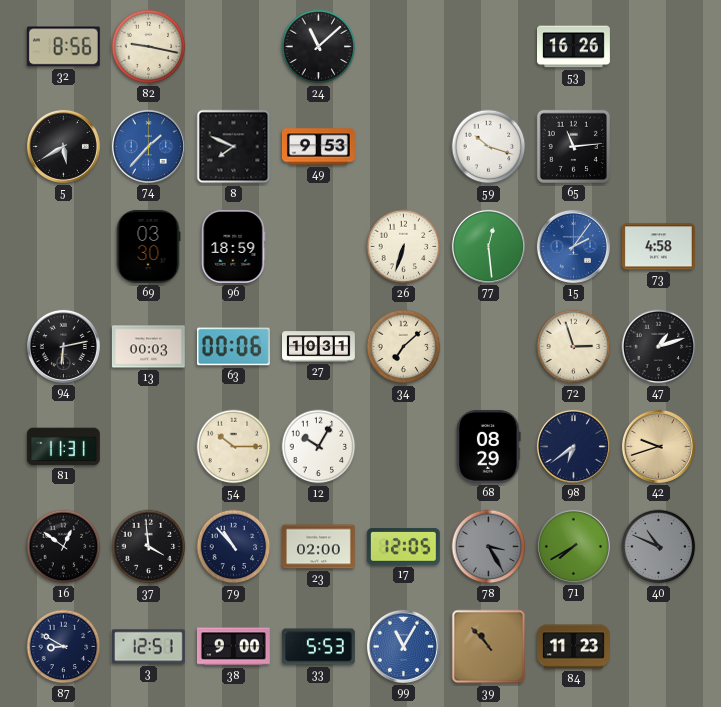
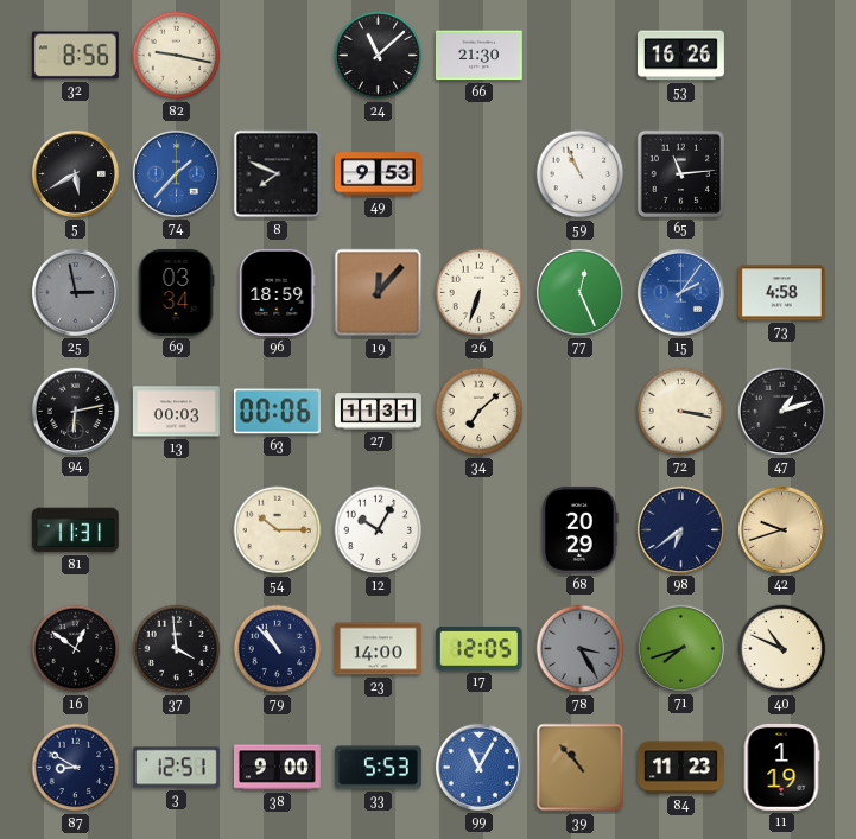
66: none -> 21:30
59: 10:18 -> 10:56
25: none -> 2:58
69: 03:30 -> 03:34
19: none -> 12:07
77: 12:29 -> 12:26
27: 10:31 -> 11:31
72: 2:57 -> 3:17
68: 08:29 -> 20:29
23: 02:00 -> 14:00
71: 7:40 -> 7:42
40 dial: grey -> cream
11: none -> 1:19
